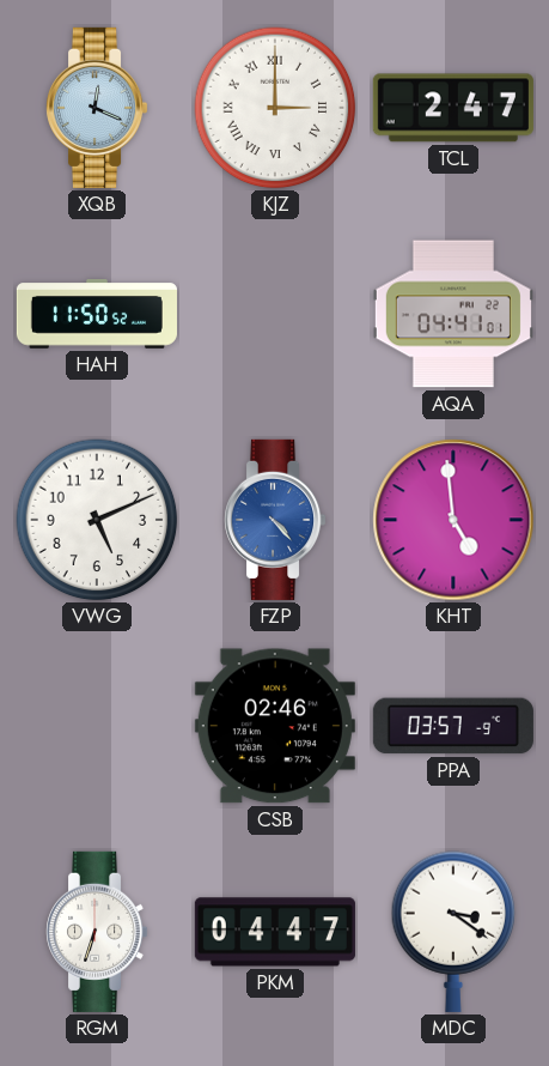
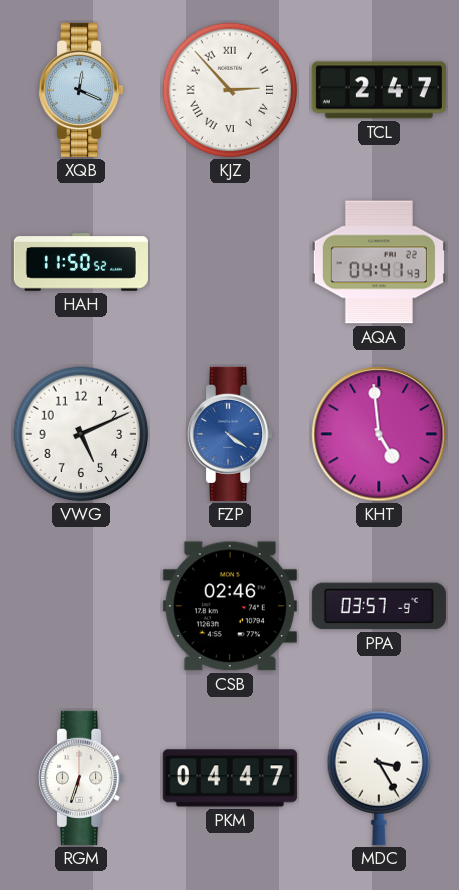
KJZ: 3:00 -> 2:53
AQA: 04:41:01 -> 04:41:43
FZP: 4:23 -> 4:21
MDC: 3:21 -> 3:25
